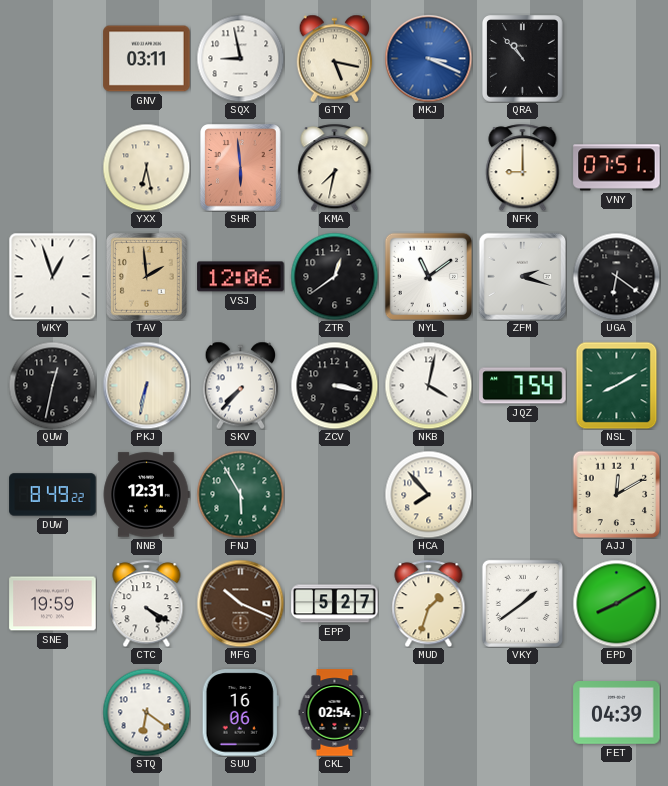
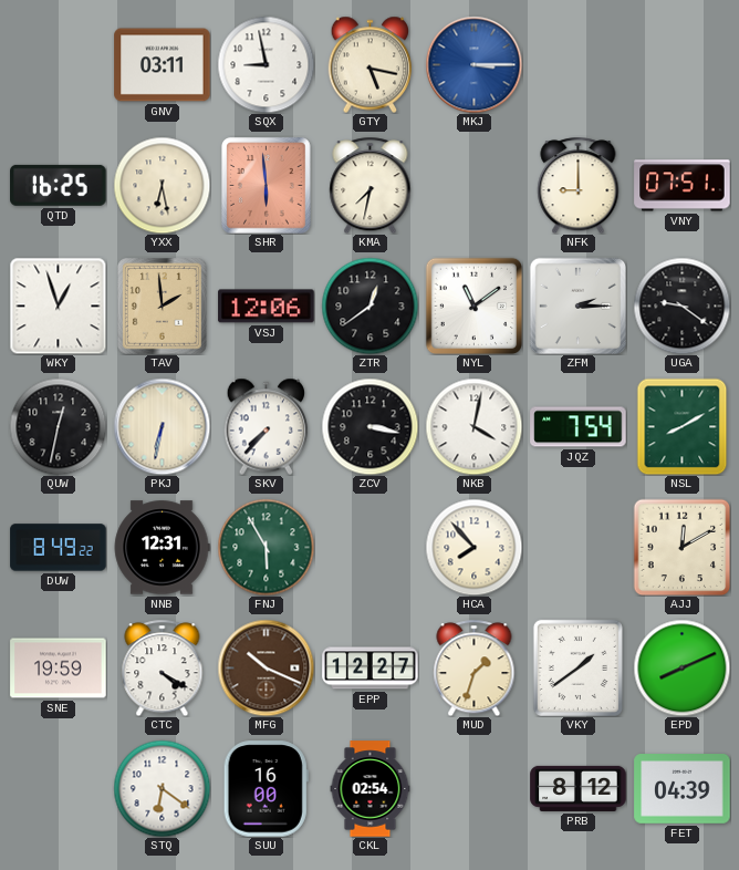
MKJ: 3:19 -> 3:15
QRA: 10:53 -> none
QTD: none -> 16:25
ZFM: 2:18 -> 2:15
UGA: 6:21 -> 9:21
EPP: 5:27 -> 12:27
EPD: 8:10 -> 8:11
SUU: 16:06 -> 16:00
PRB: none -> 8:12
